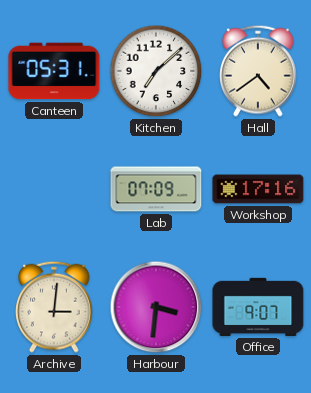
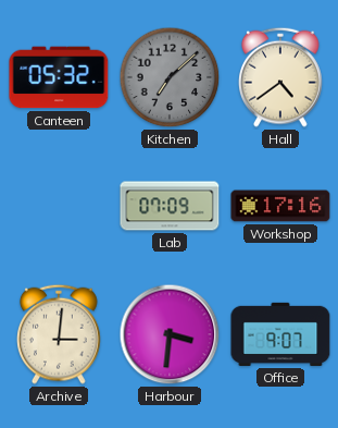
Canteen: 05:31 -> 05:32
Kitchen dial: white -> grey
